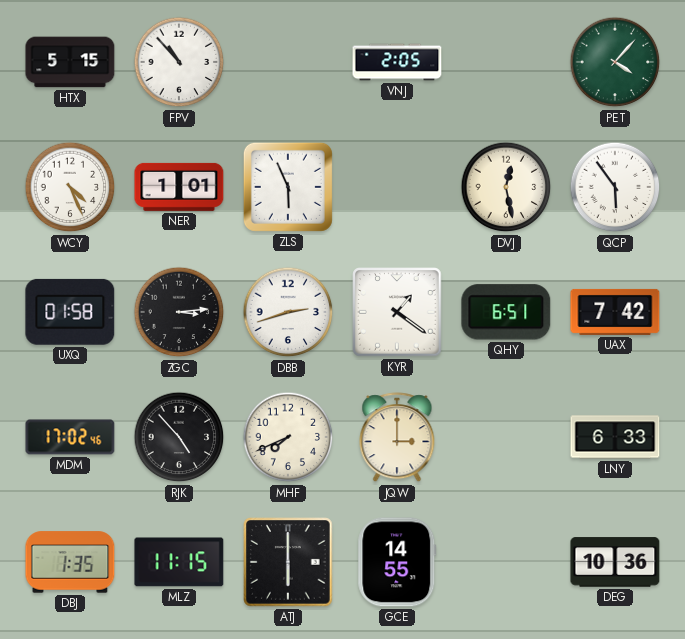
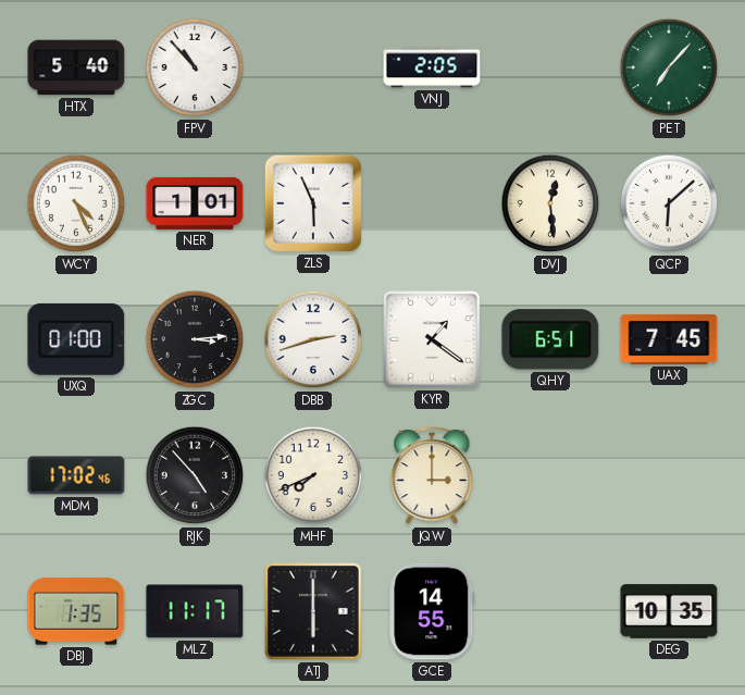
HTX: 5:15 -> 5:40
PET: 4:07 -> 7:07
DVJ: 12:28 -> 12:29
QCP: 5:54 -> 6:08
UXQ: 01:58 -> 01:00
UAX: 7:42 -> 7:45
LNY: 6:33 -> none
MLZ: 11:15 -> 11:17
DEG: 10:36 -> 10:35
